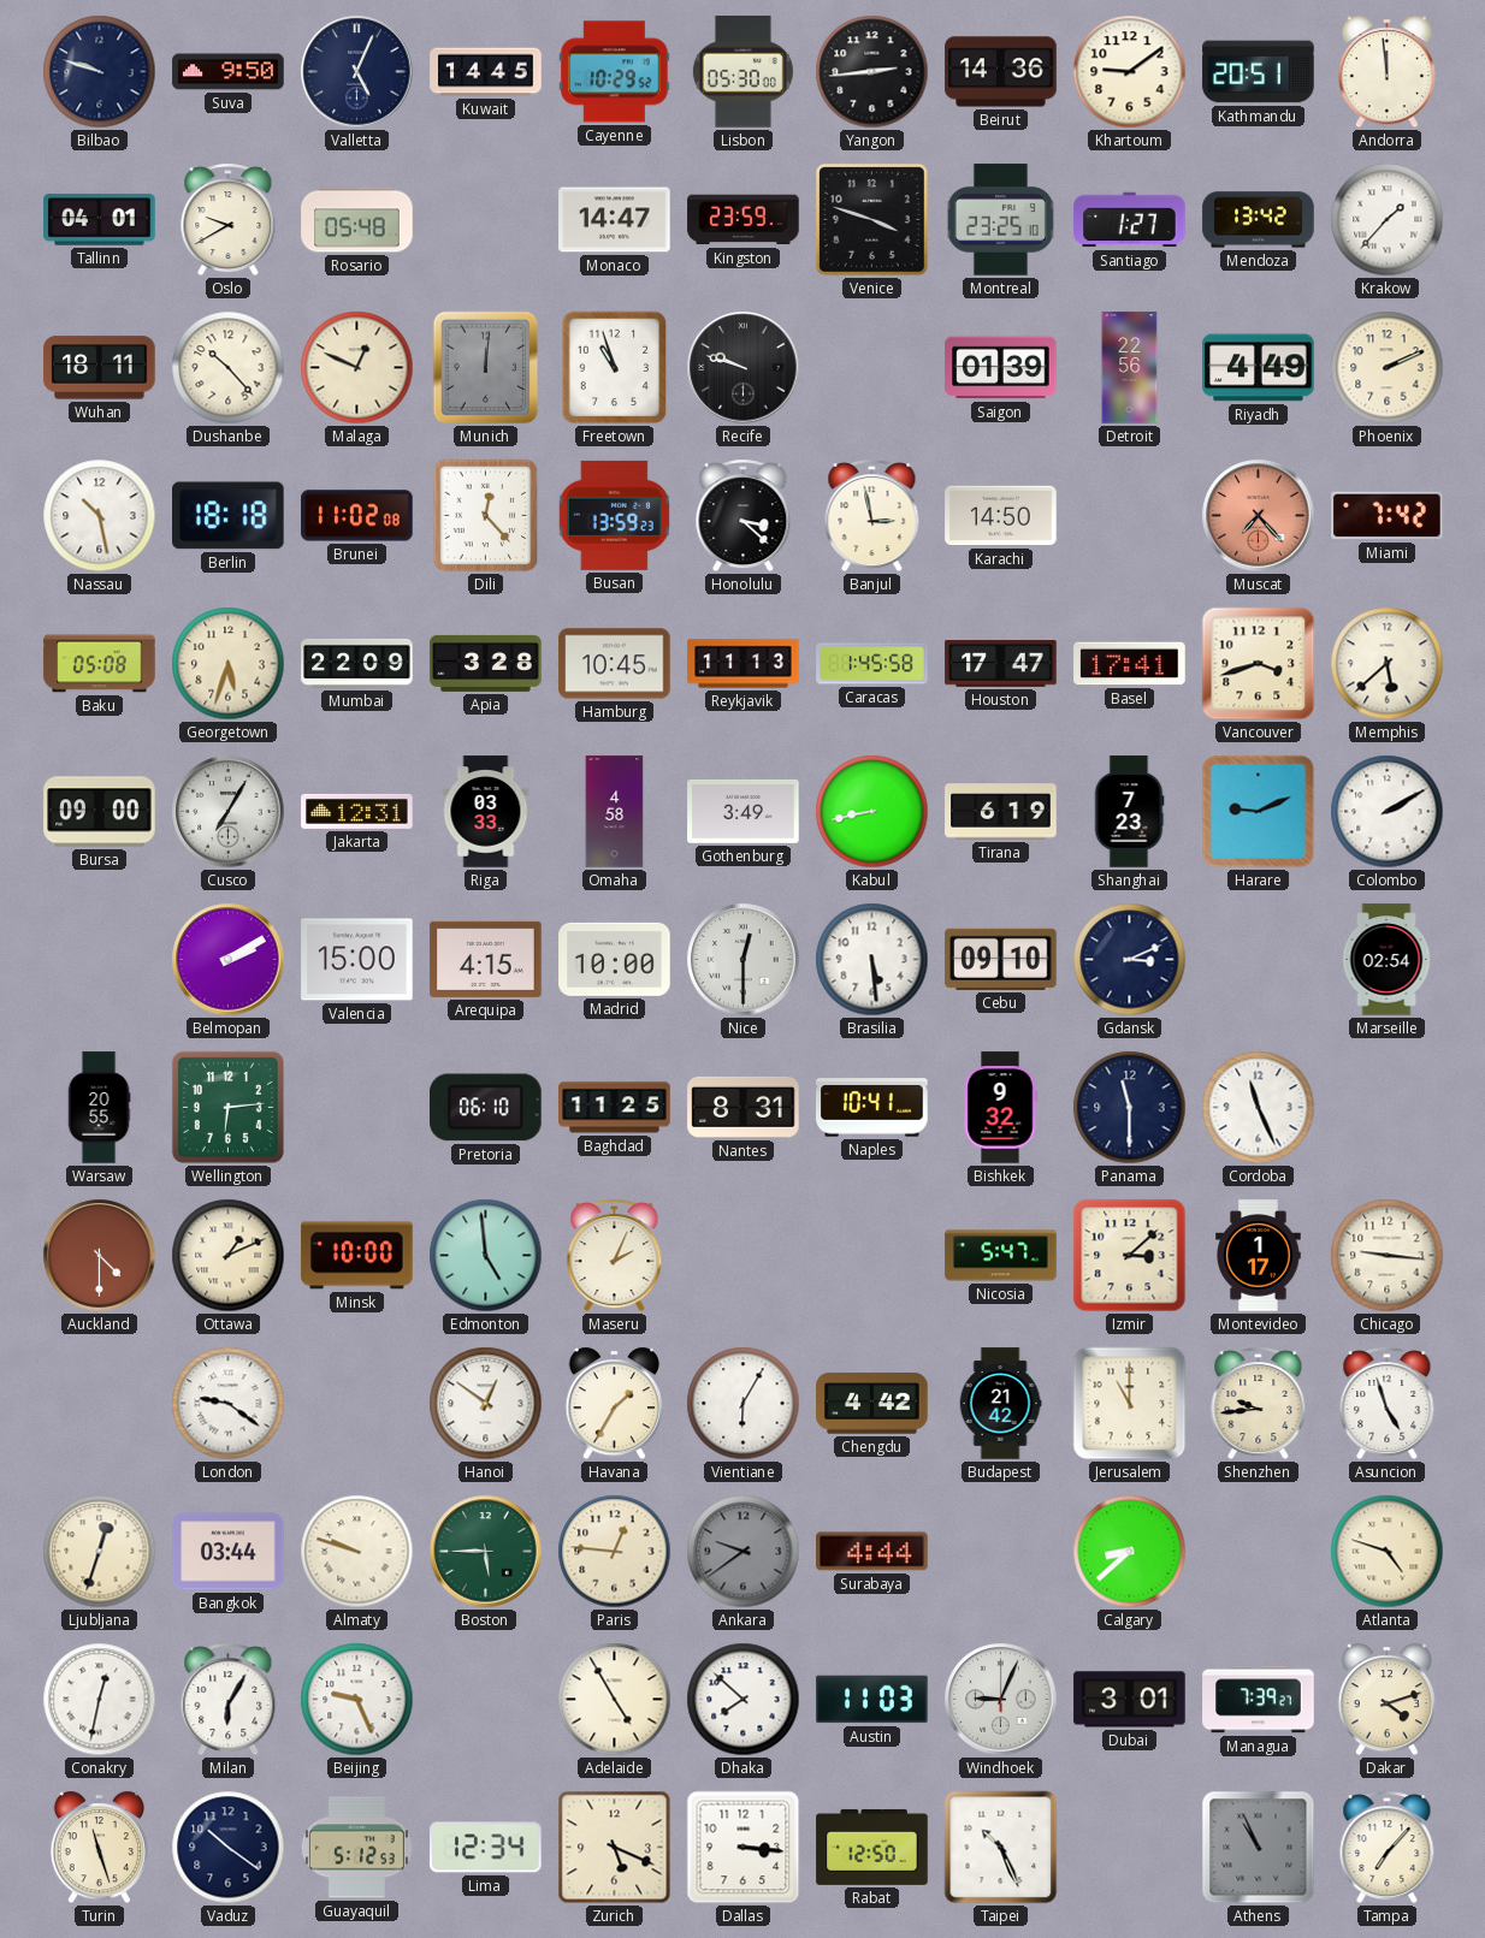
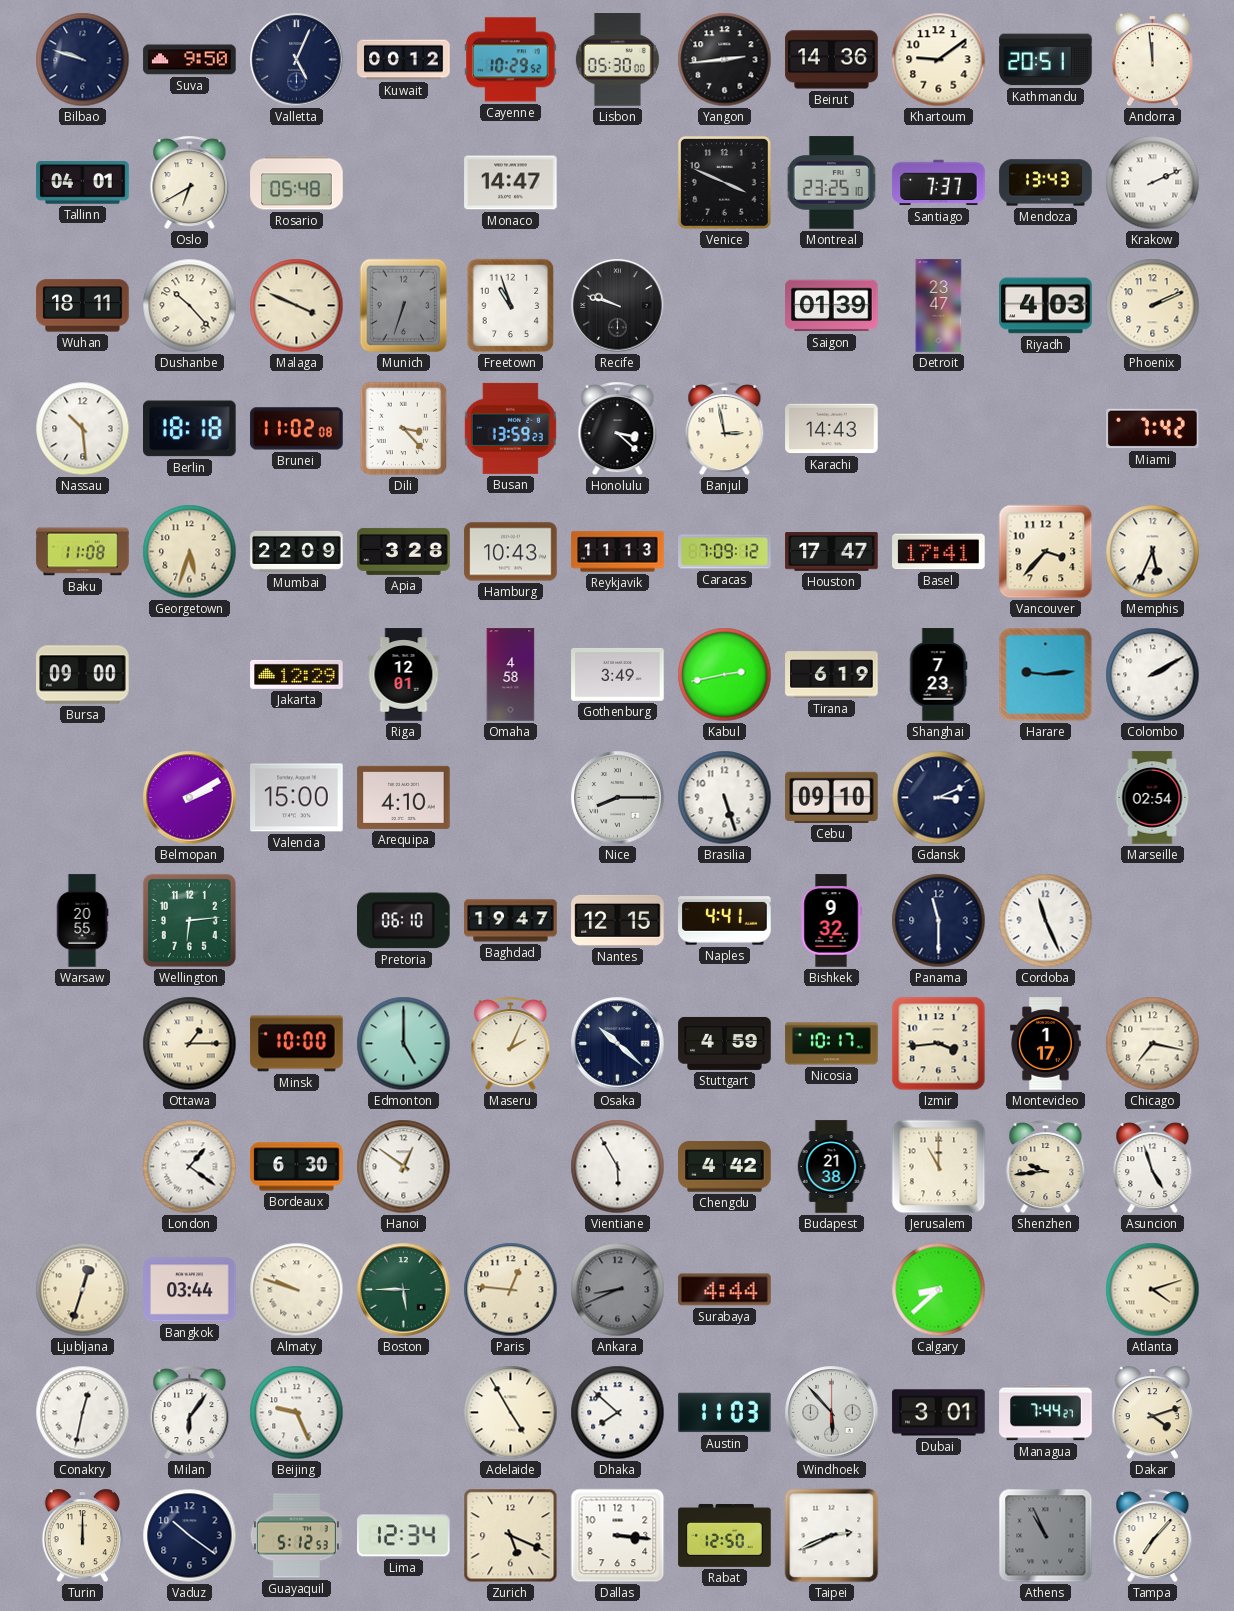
Kuwait: 14:45 -> 00:12
Oslo: 9:40 -> 6:40
Kingston: 23:59 -> none
Venice: 3:48 -> 3:49
Santiago: 1:27 -> 7:37
Mendoza: 13:42 -> 13:43
Krakow: 1:37 -> 2:11
Malaga: 12:49 -> 3:49
Munich: 12:01 -> 6:33
Detroit: 22:56 -> 23:47
Riyadh: 4:49 -> 4:03
Nassau: 10:28 -> 10:29
Dili: 12:23 -> 3:23
Karachi: 14:50 -> 14:43
Muscat: 7:23 -> none
Baku: 05:08 -> 11:08
Hamburg: 10:45 -> 10:43
Caracas: 1:45 -> 7:09
Vancouver: 3:42 -> 3:37
Memphis: 5:38 -> 5:34
Cusco: 7:05 -> none
Jakarta: 12:31 -> 12:29
Riga: 03:33 -> 12:01
Kabul: 8:43 -> 2:43
Harare: 9:11 -> 9:14
Arequipa: 4:15 -> 4:10
Madrid: 10:00 -> none
Nice: 12:30 -> 8:15
Brasilia: 5:29 -> 5:27
Baghdad: 11:25 -> 19:47
Nantes: 8:31 -> 12:15
Naples: 10:41 -> 4:41
Auckland: 4:30 -> none
Ottawa: 1:11 -> 1:15
Edmonton: 4:59 -> 5:00
Osaka: none -> 10:22
Stuttgart: none -> 4:59
Nicosia: 5:47 -> 10:17
Izmir: 3:08 -> 3:44
Chicago: 9:16 -> 7:17
London: 9:21 -> 1:21
Bordeaux: none -> 6:30
Havana: 1:35 -> none
Vientiane: 6:05 -> 5:55
Budapest: 21:42 -> 21:38
Ankara: 9:39 -> 8:41
Atlanta: 4:48 -> 4:12
Milan: 6:05 -> 6:06
Windhoek: 9:04 -> 5:53
Managua: 7:39 -> 7:44
Turin: 11:27 -> 12:00
Taipei: 10:26 -> 2:41
